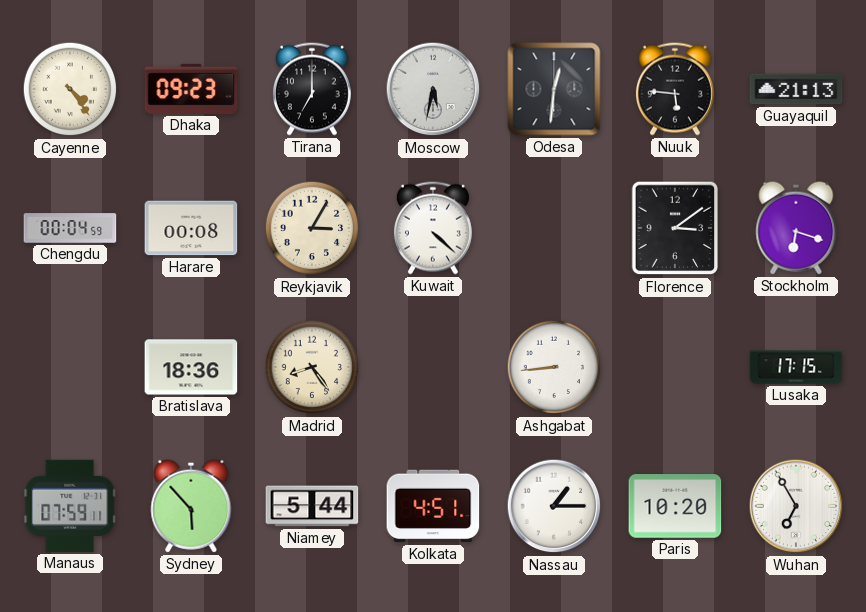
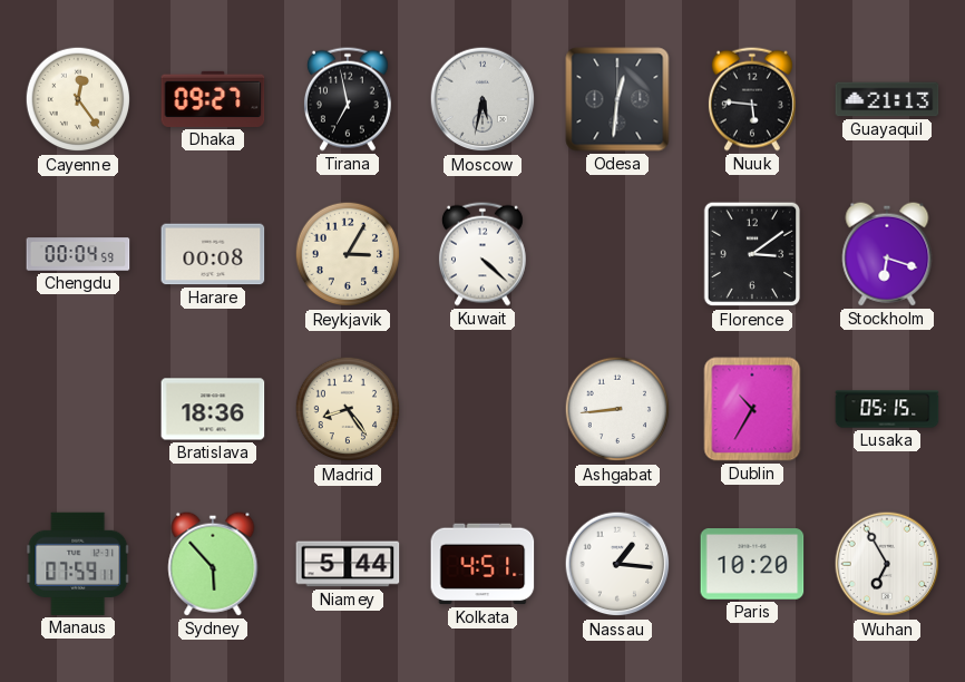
Cayenne: 4:24 -> 12:24
Dhaka: 09:23 -> 09:27
Tirana: 7:00 -> 6:58
Dublin: none -> 10:35
Lusaka: 17:15 -> 05:15
Nassau: 1:15 -> 1:16
